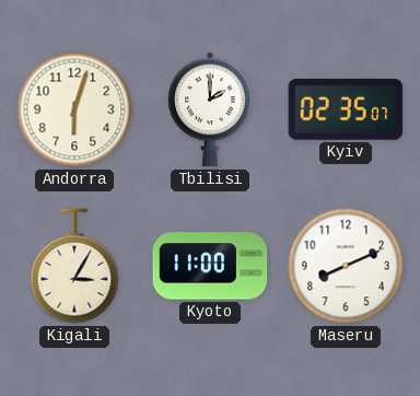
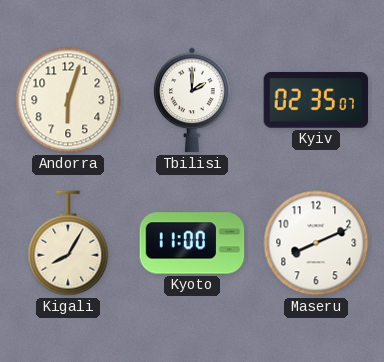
Kigali: 3:05 -> 8:05
